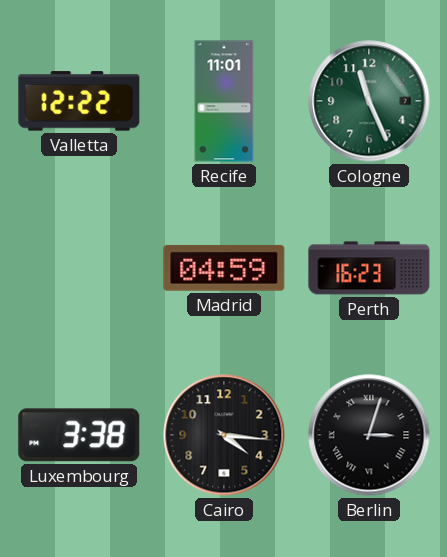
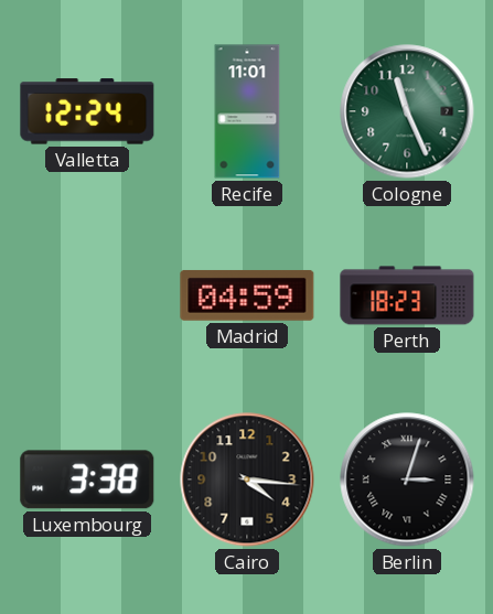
Valletta: 12:22 -> 12:24
Perth: 16:23 -> 18:23
